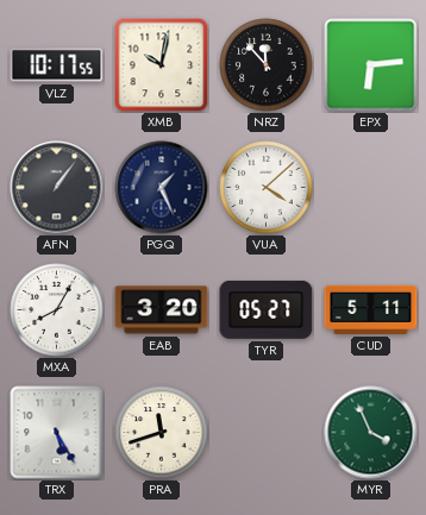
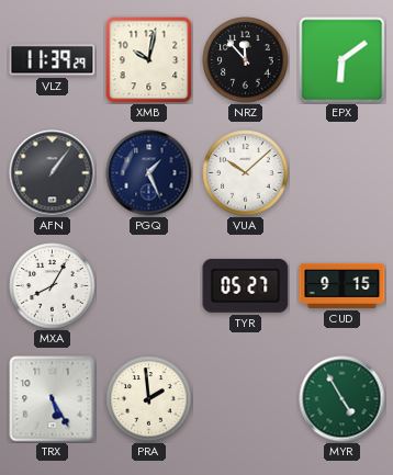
VLZ: 10:17 -> 11:39
EPX: 6:14 -> 6:09
VUA: 4:08 -> 10:08
EAB: 3:20 -> none
CUD: 5:11 -> 9:15
PRA: 11:42 -> 1:59
MYR: 3:56 -> 4:55
